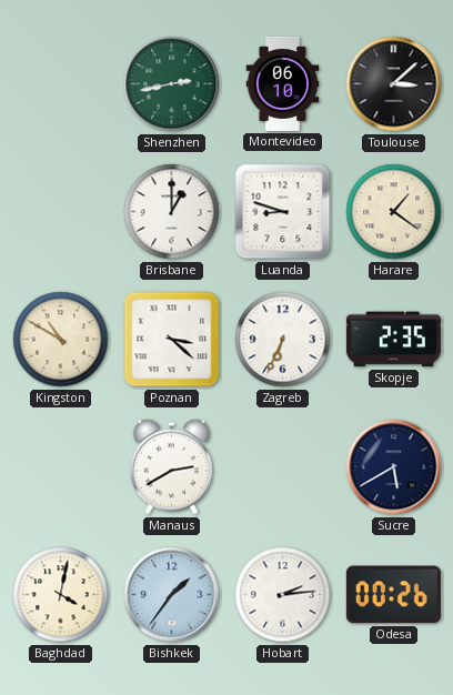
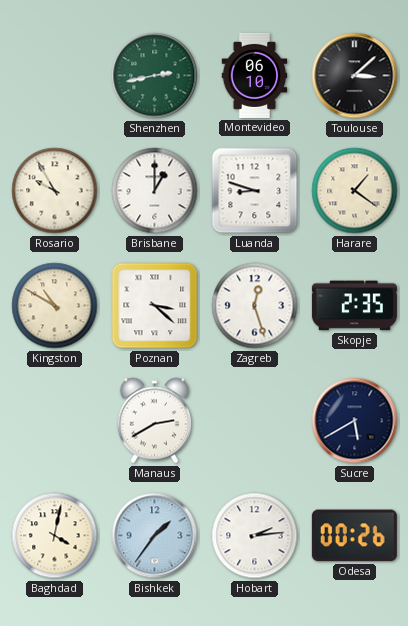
Rosario: none -> 9:55
Zagreb: 6:34 -> 12:27
